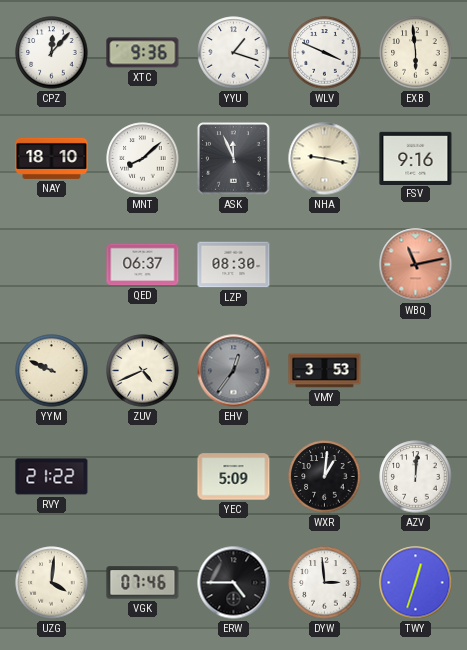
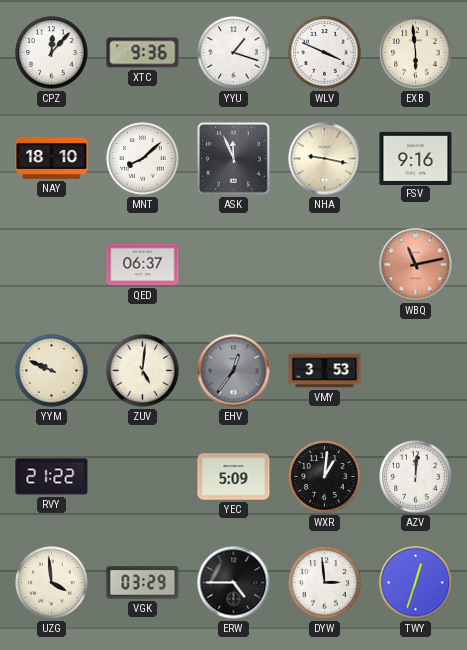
LZP: 08:30 -> none
ZUV: 4:41 -> 5:01
UZG: 4:01 -> 3:59
VGK: 07:46 -> 03:29
